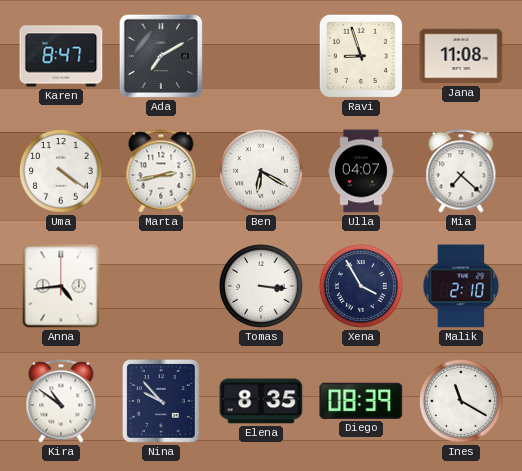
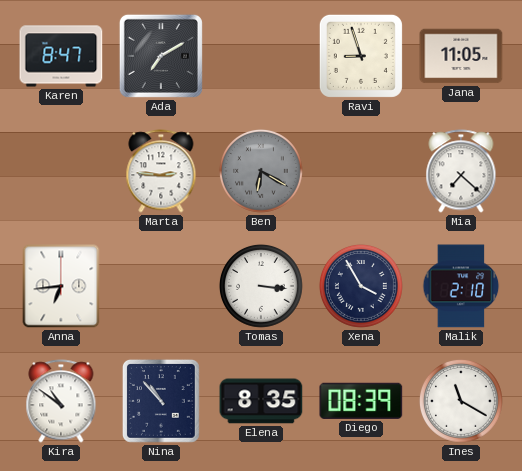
Jana: 11:08 -> 11:05
Uma: 4:21 -> none
Marta: 2:43 -> 2:46
Ben dial: white -> grey
Ulla: 04:07 -> none
Anna: 4:44 -> 6:44
Nina: 9:53 -> 10:53
